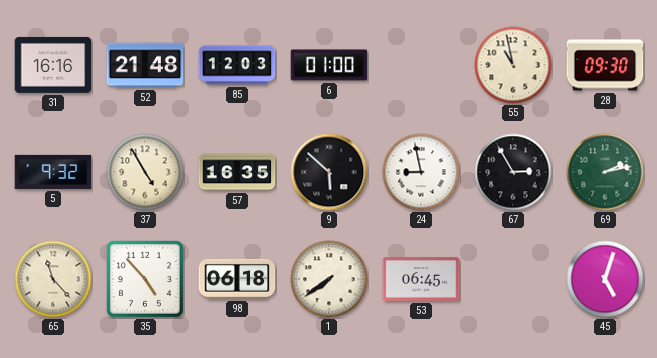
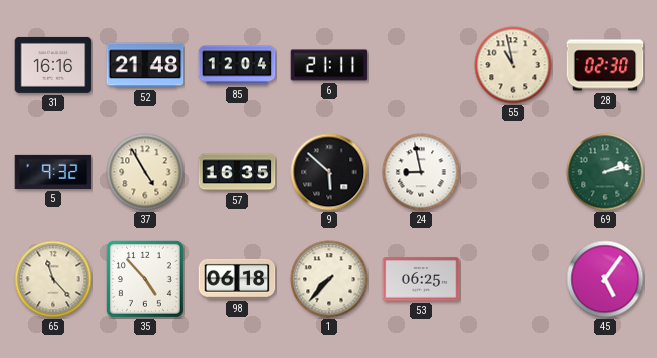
85: 12:03 -> 12:04
6: 01:00 -> 21:11
28: 09:30 -> 02:30
67: 2:55 -> none
1: 7:39 -> 7:37
53: 06:45 -> 06:25
45: 5:03 -> 5:06
